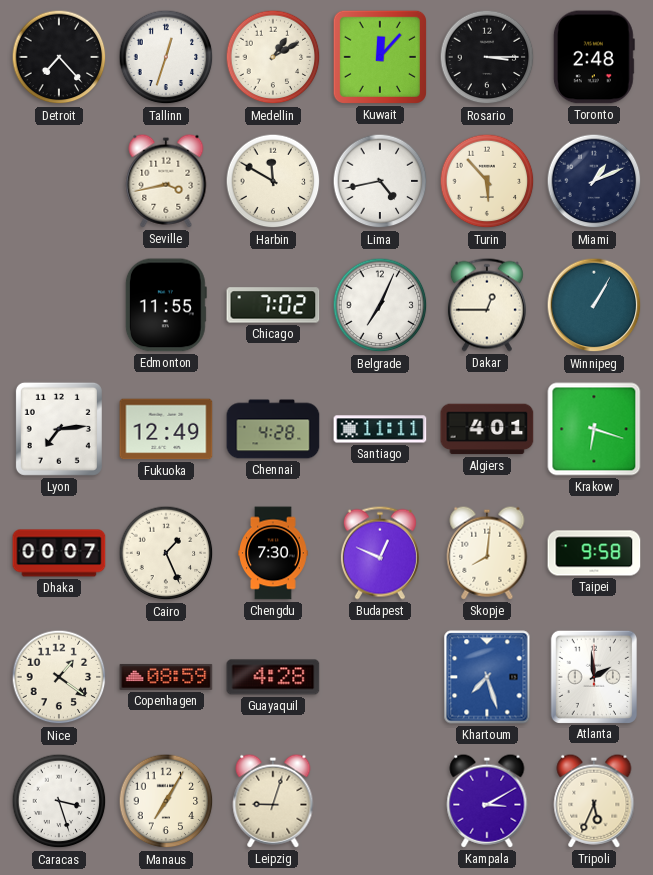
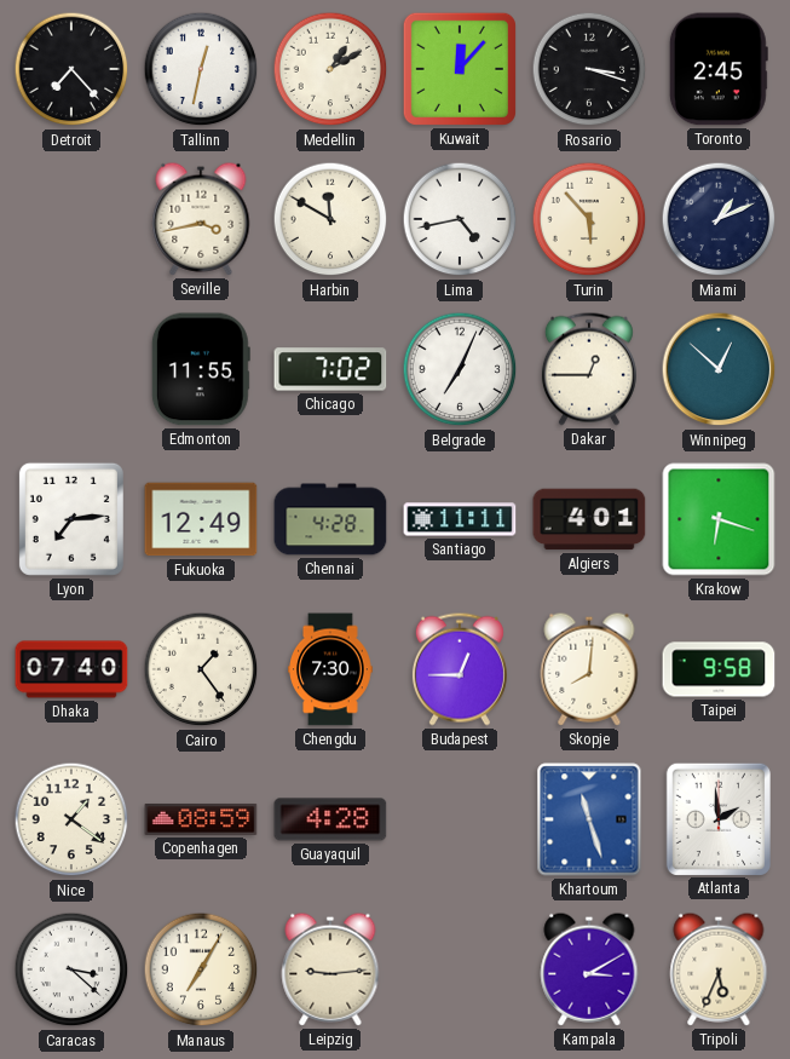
Tallinn: 12:33 -> 12:32
Rosario: 3:15 -> 3:18
Toronto: 2:48 -> 2:45
Winnipeg: 1:05 -> 12:52
Dhaka: 00:07 -> 07:40
Cairo: 1:26 -> 1:24
Budapest: 12:49 -> 12:45
Khartoum: 7:27 -> 11:27
Caracas: 3:27 -> 3:22
Leipzig: 9:03 -> 9:14
